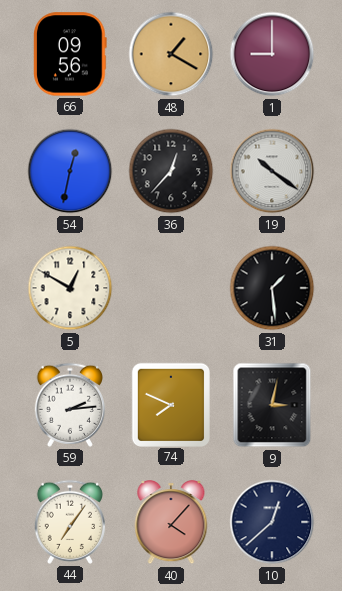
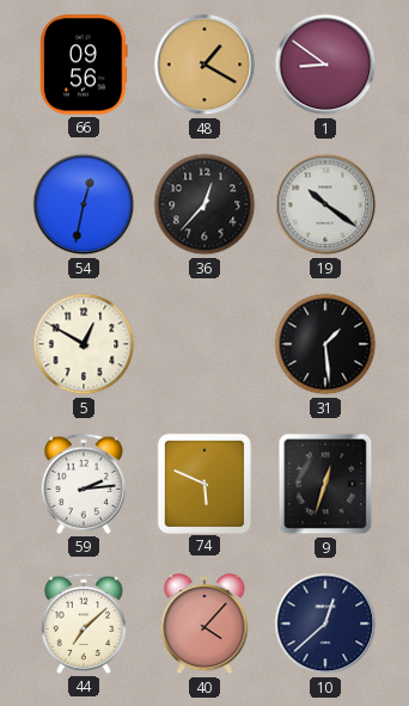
1: 9:00 -> 8:51
74: 7:49 -> 5:49
9: 3:02 -> 12:33
44: 7:06 -> 7:08
